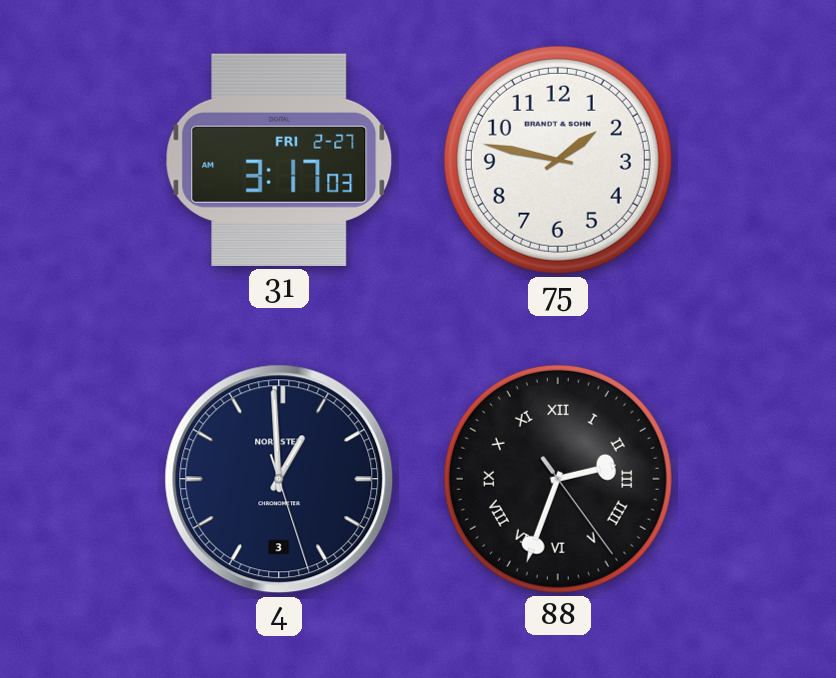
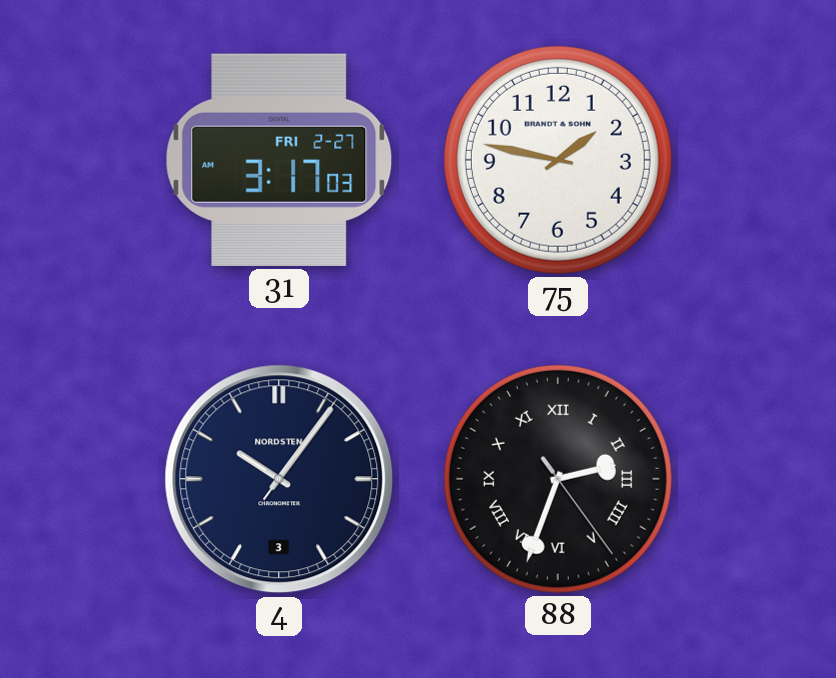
4: 12:59 -> 10:06
